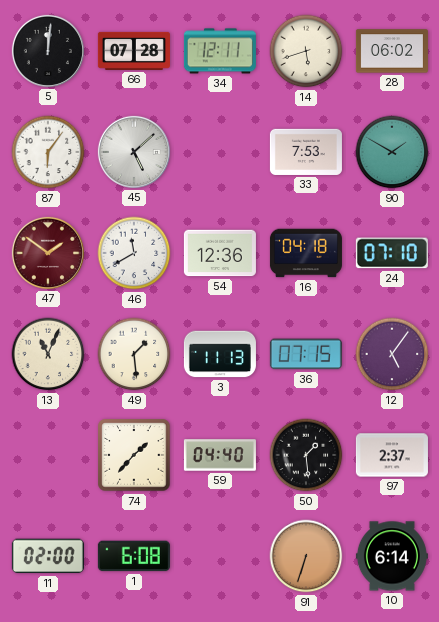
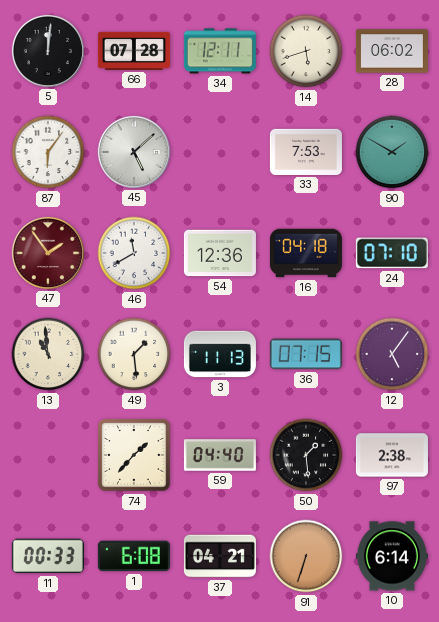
47: 1:51 -> 1:54
13: 11:04 -> 10:59
97: 2:37 -> 2:38
11: 02:00 -> 00:33
37: none -> 04:21
